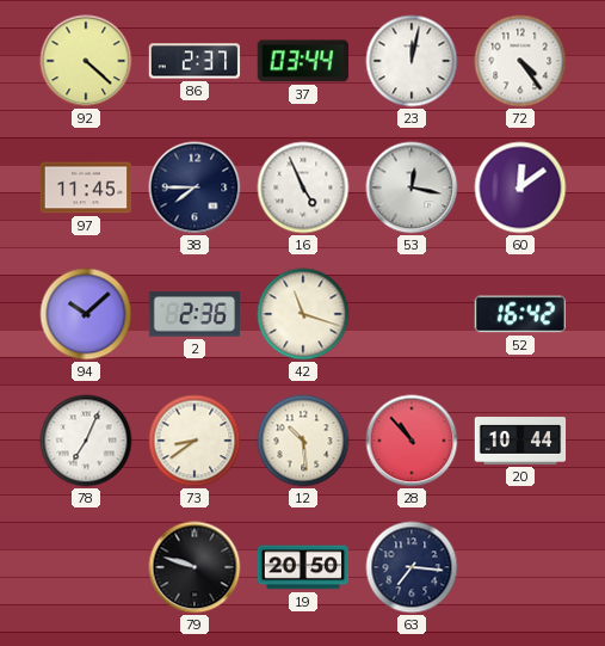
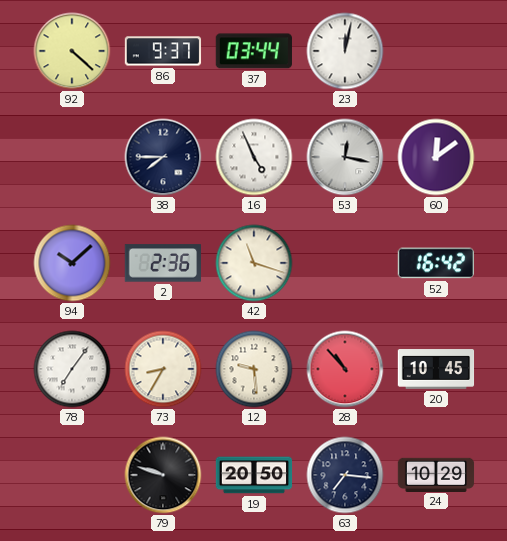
86: 2:37 -> 9:37
72: 4:24 -> none
97: 11:45 -> none
78: 7:04 -> 7:06
73: 8:39 -> 8:35
12: 10:29 -> 9:29
20: 10:44 -> 10:45
24: none -> 10:29
